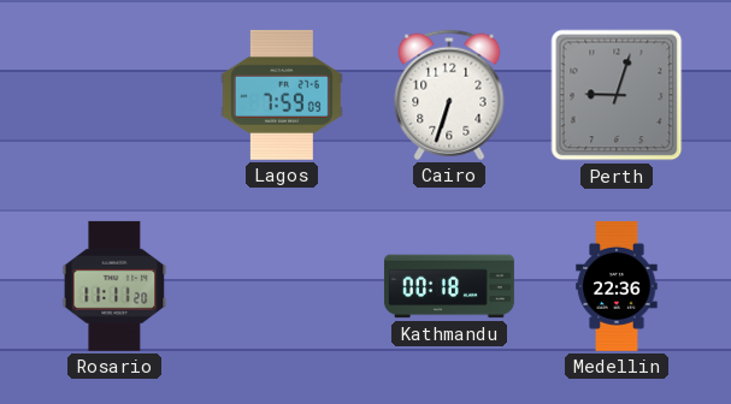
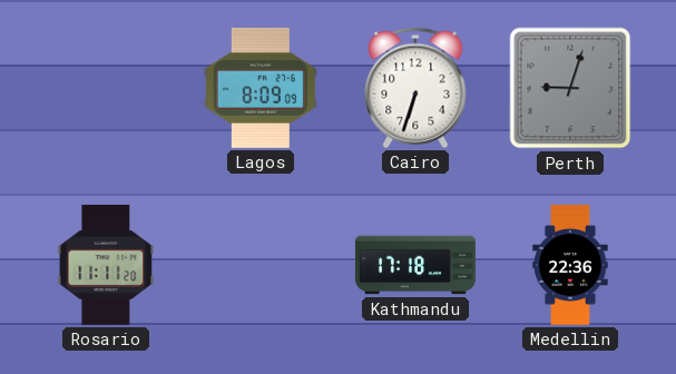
Lagos: 7:59 -> 8:09
Kathmandu: 00:18 -> 17:18
